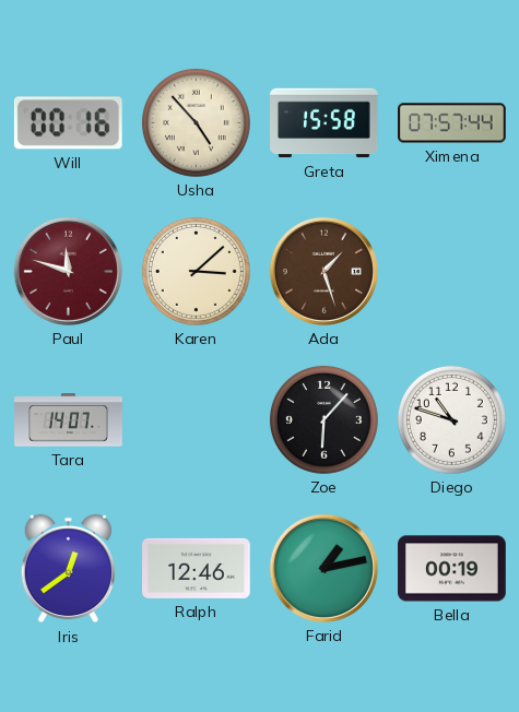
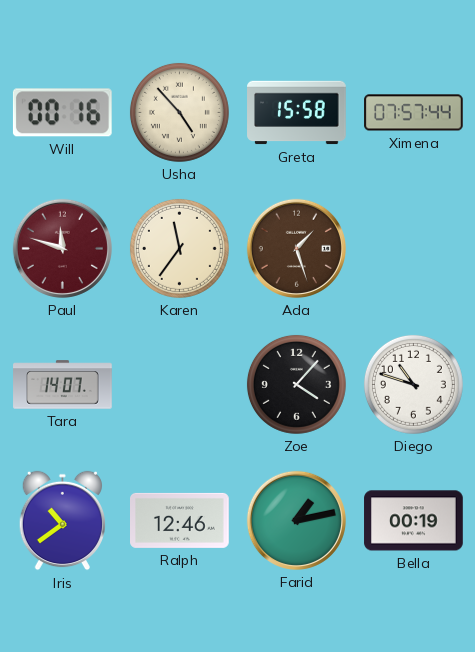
Karen: 3:08 -> 11:36
Zoe: 6:07 -> 4:07
Iris: 12:39 -> 10:39
